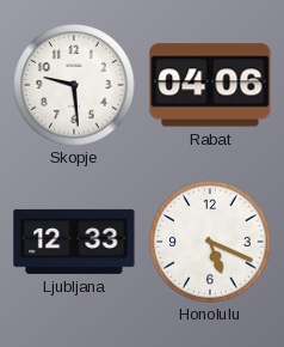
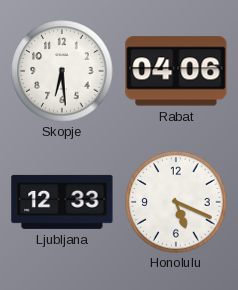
Skopje: 9:29 -> 6:29
